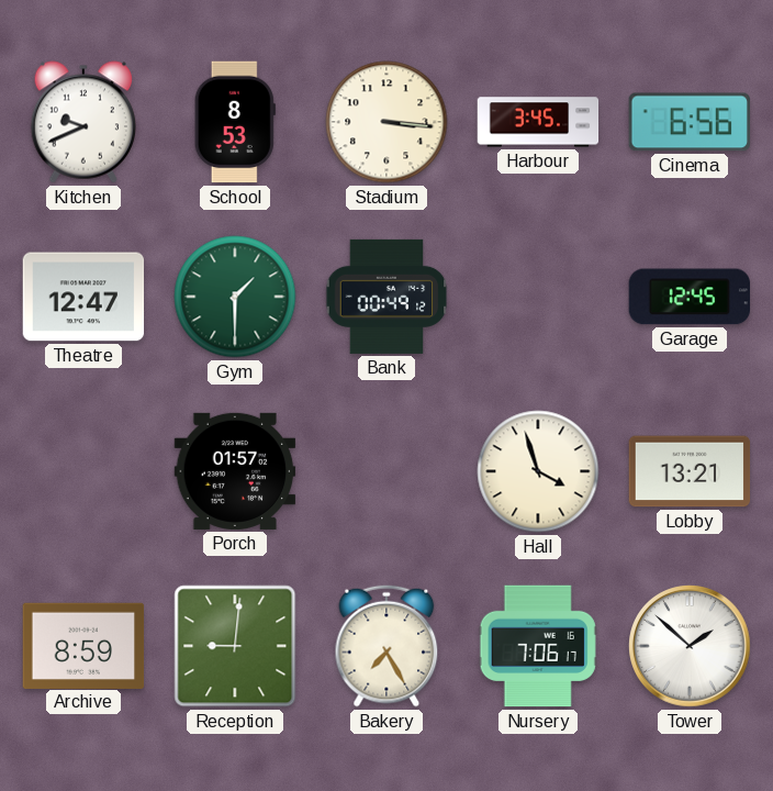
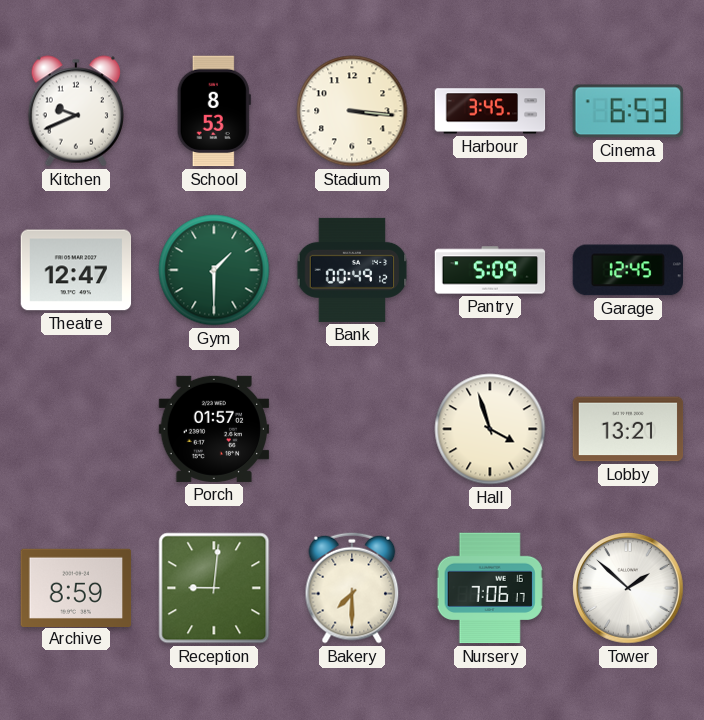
Cinema: 6:56 -> 6:53
Pantry: none -> 5:09
Bakery: 7:25 -> 7:30
